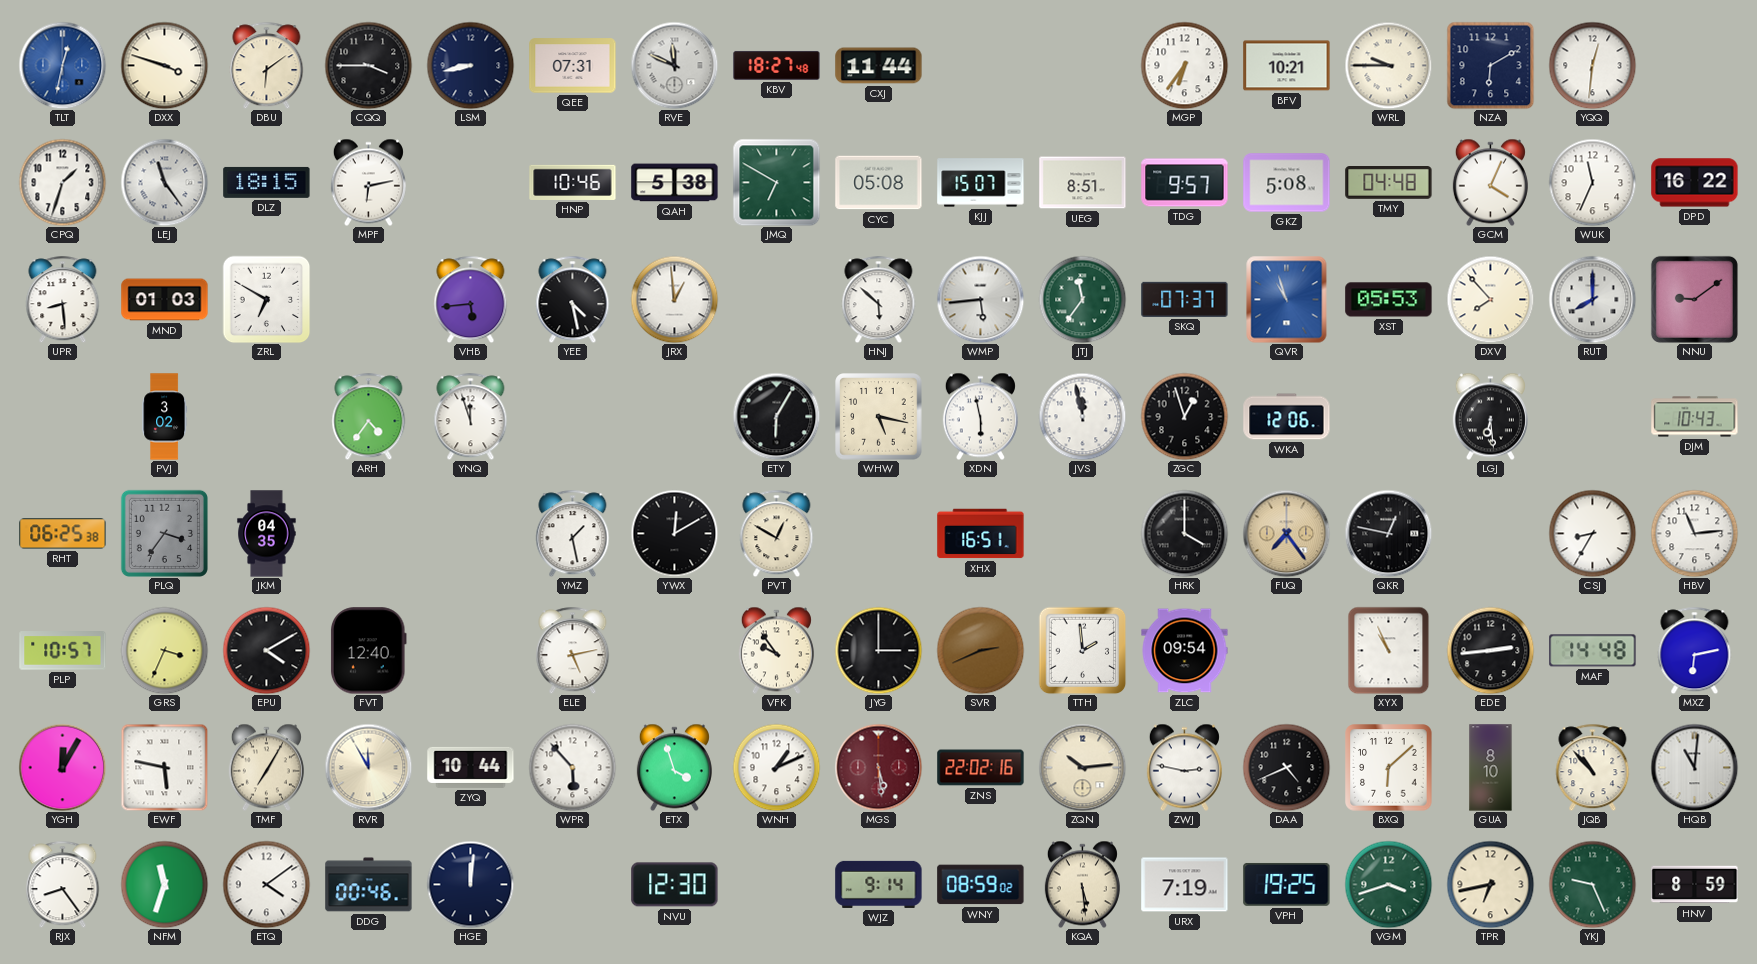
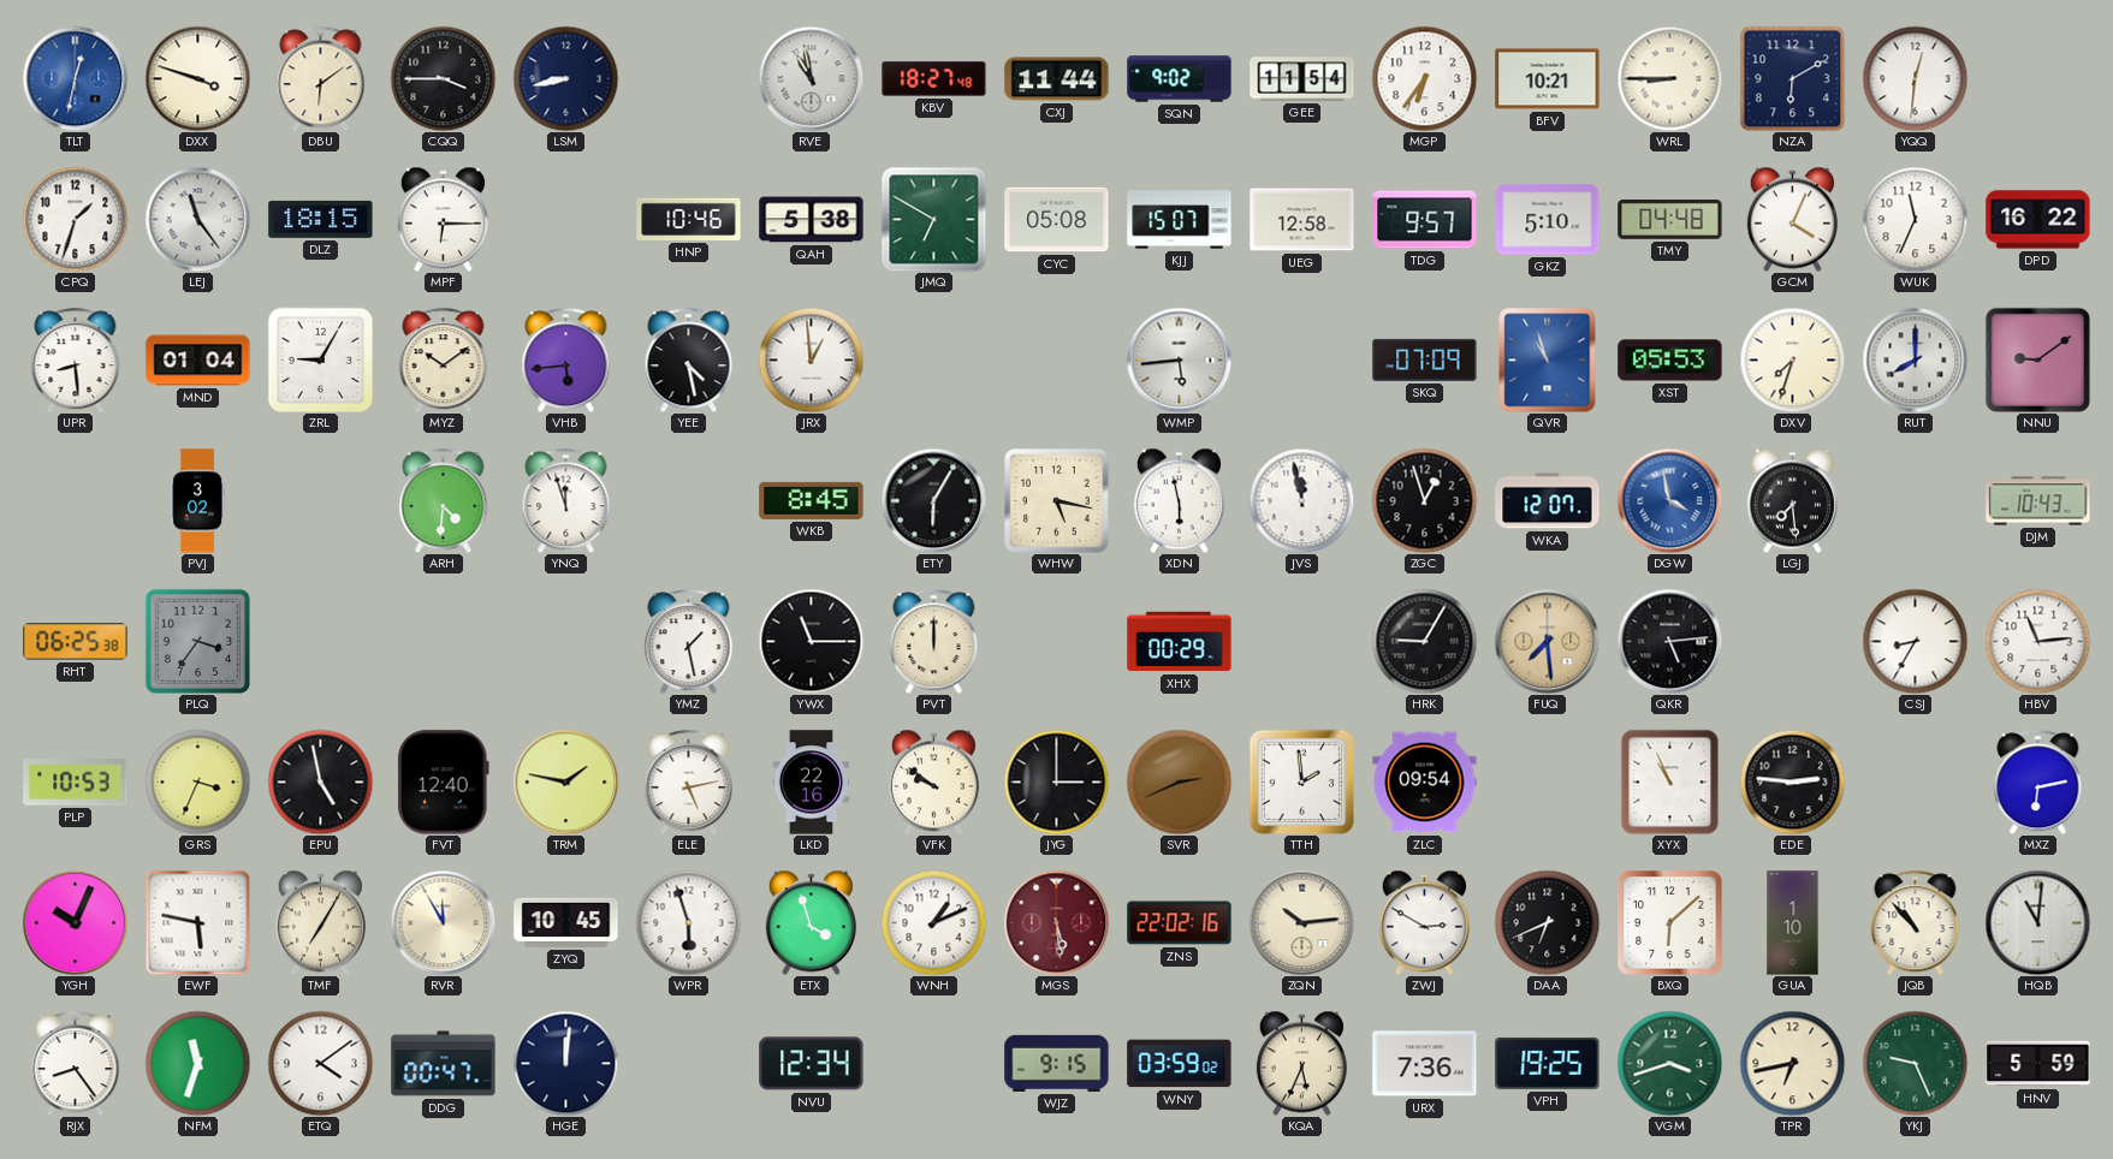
QEE: 07:31 -> none
RVE: 11:49 -> 10:58
SQN: none -> 9:02
GEE: none -> 11:54
WRL: 9:45 -> 8:45
MPF: 6:13 -> 6:15
UEG: 8:51 -> 12:58
GKZ: 5:08 -> 5:10
MND: 01:03 -> 01:04
ZRL: 6:50 -> 9:05
MYZ: none -> 10:09
HNJ: 5:52 -> none
JTJ: 11:36 -> none
SKQ: 07:37 -> 07:09
DXV: 7:53 -> 7:33
ARH: 4:36 -> 4:31
WKB: none -> 8:45
WKA: 12:06 -> 12:07
DGW: none -> 3:58
LGJ: 6:29 -> 7:29
JKM: 04:35 -> none
YWX: 12:10 -> 11:15
PVT: 12:50 -> 12:00
XHX: 16:51 -> 00:29
HRK: 4:00 -> 9:05
FUQ: 7:24 -> 7:29
QKR: 12:47 -> 5:14
PLP: 10:57 -> 10:53
EPU: 4:10 -> 4:58
TRM: none -> 1:47
LKD: none -> 22:16
VFK: 9:54 -> 9:51
EDE: 2:44 -> 2:46
MAF: 14:48 -> none
YGH: 12:05 -> 10:04
ZYQ: 10:44 -> 10:45
WPR: 5:53 -> 5:57
ZWJ: 2:47 -> 2:50
DAA: 4:41 -> 6:41
GUA: 8:10 -> 1:10
DDG: 00:46 -> 00:47
NVU: 12:30 -> 12:34
WJZ: 9:14 -> 9:15
WNY: 08:59 -> 03:59
KQA: 5:29 -> 5:34
URX: 7:19 -> 7:36
HNV: 8:59 -> 5:59
